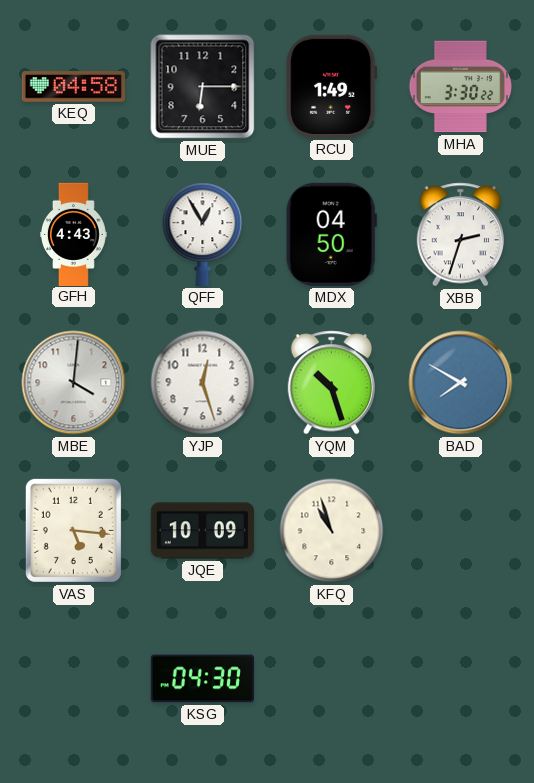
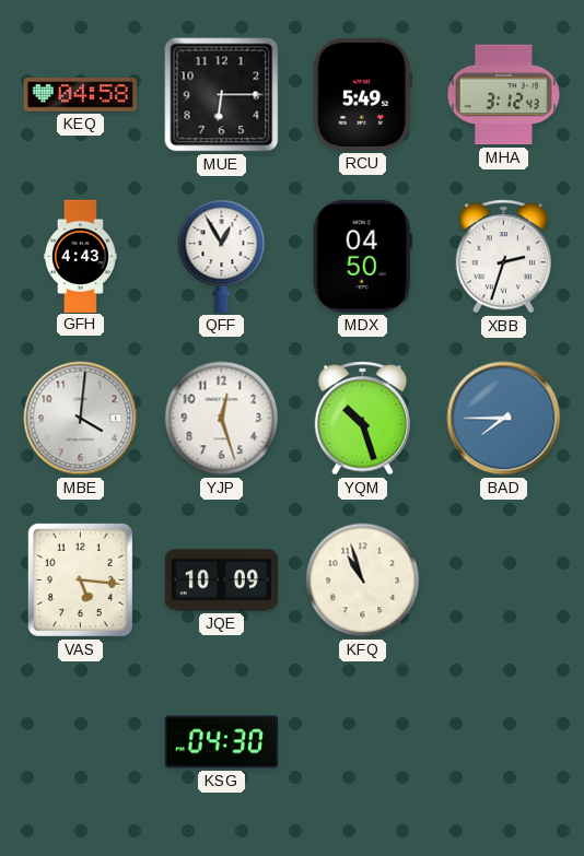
RCU: 1:49 -> 5:49
MHA: 3:30 -> 3:12
BAD: 7:50 -> 7:45
